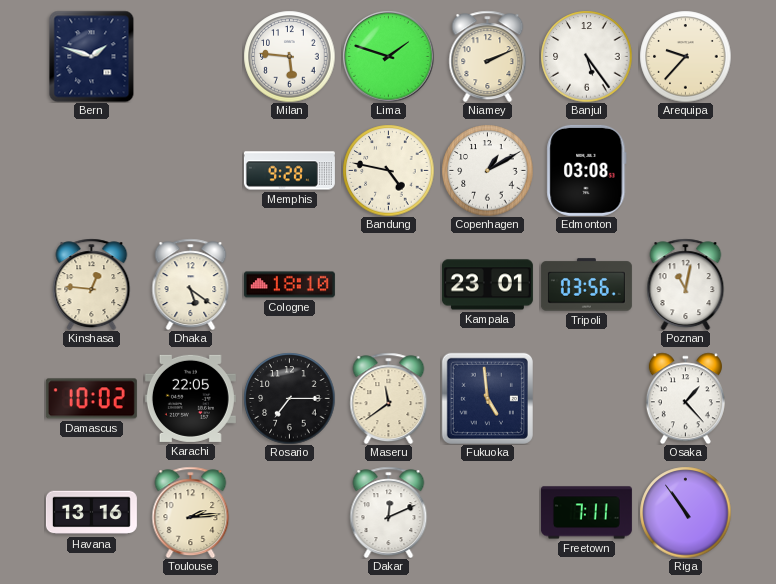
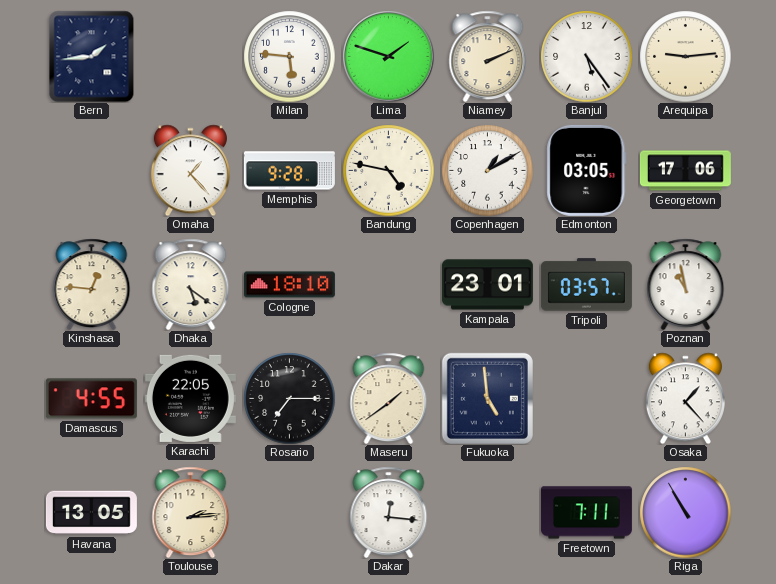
Bern: 1:48 -> 1:44
Arequipa: 9:37 -> 9:14
Omaha: none -> 1:23
Edmonton: 03:08 -> 03:05
Georgetown: none -> 17:06
Tripoli: 03:56 -> 03:57
Poznan: 11:02 -> 10:58
Damascus: 10:02 -> 4:55
Maseru: 11:39 -> 1:39
Havana: 13:16 -> 13:05
Dakar: 12:11 -> 12:16
Riga: 10:54 -> 10:55
